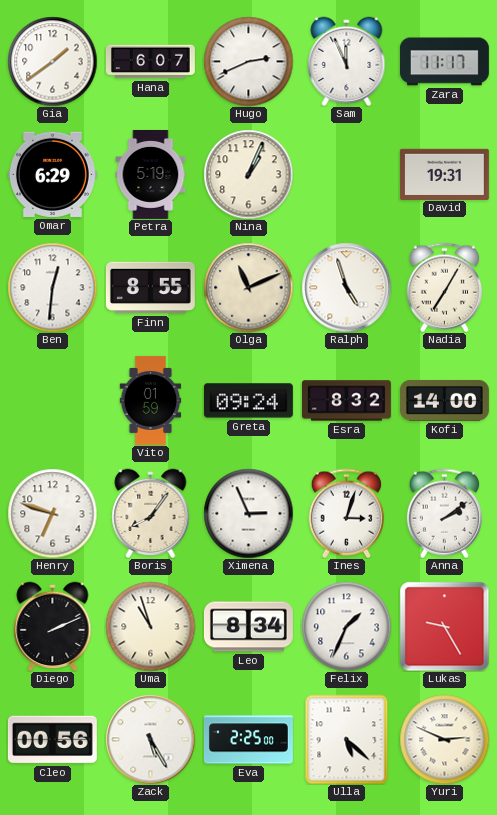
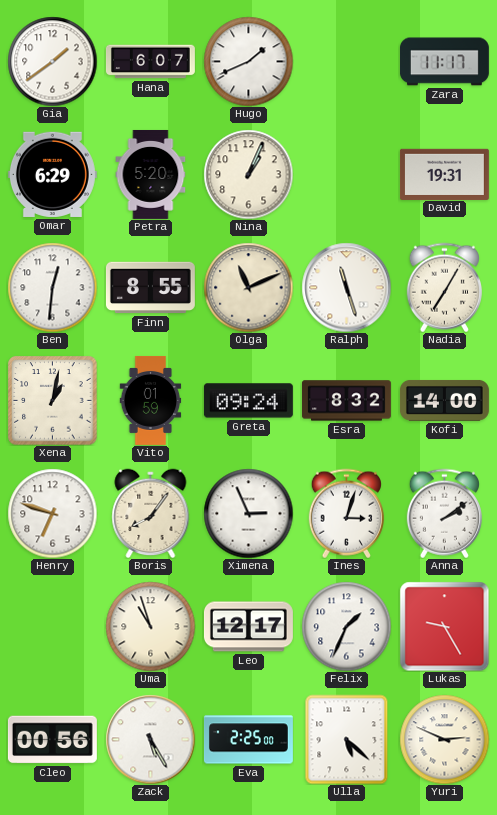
Hugo: 2:41 -> 1:41
Sam: 11:56 -> none
Petra: 5:19 -> 5:20
Ralph: 4:57 -> 11:27
Xena: none -> 1:02
Diego: 2:11 -> none
Leo: 8:34 -> 12:17
